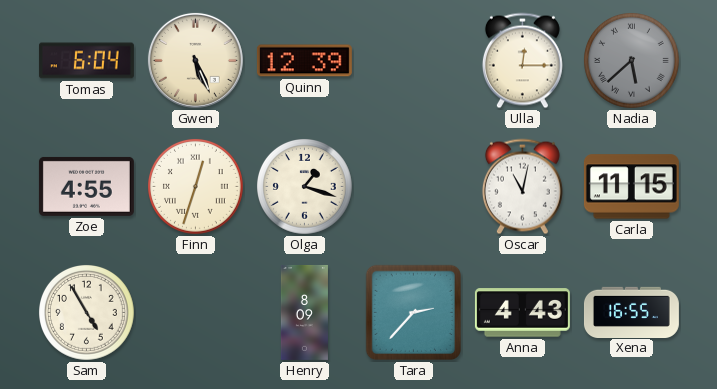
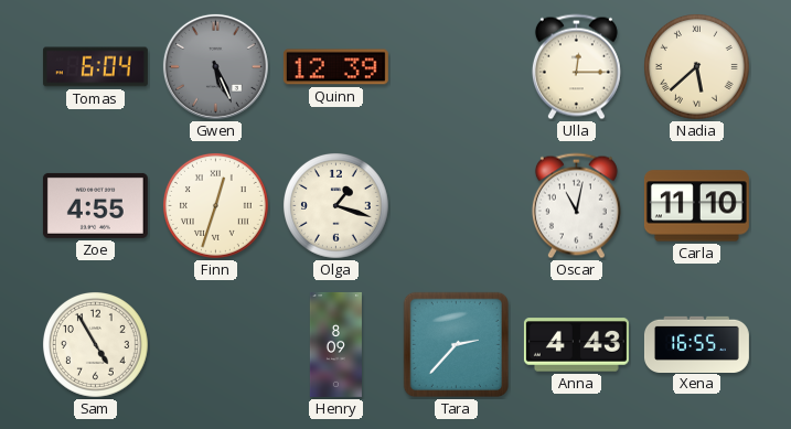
Gwen dial: cream -> grey
Nadia dial: grey -> cream
Carla: 11:15 -> 11:10
